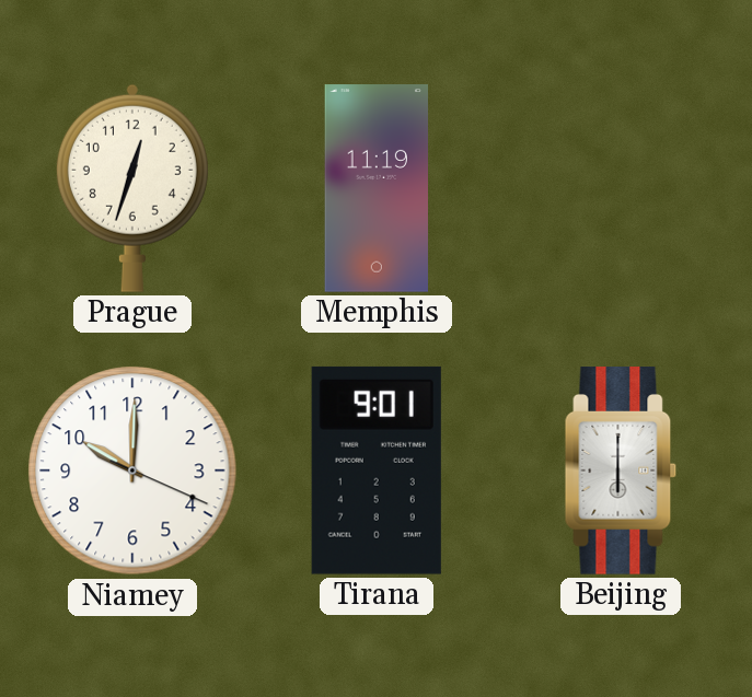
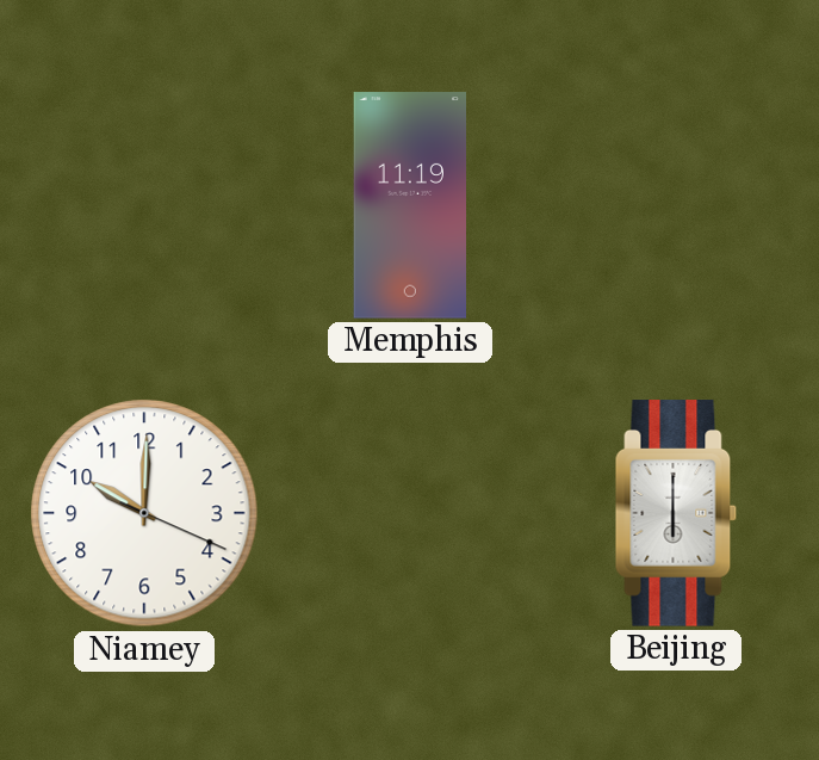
Prague: 12:33 -> none
Tirana: 9:01 -> none
